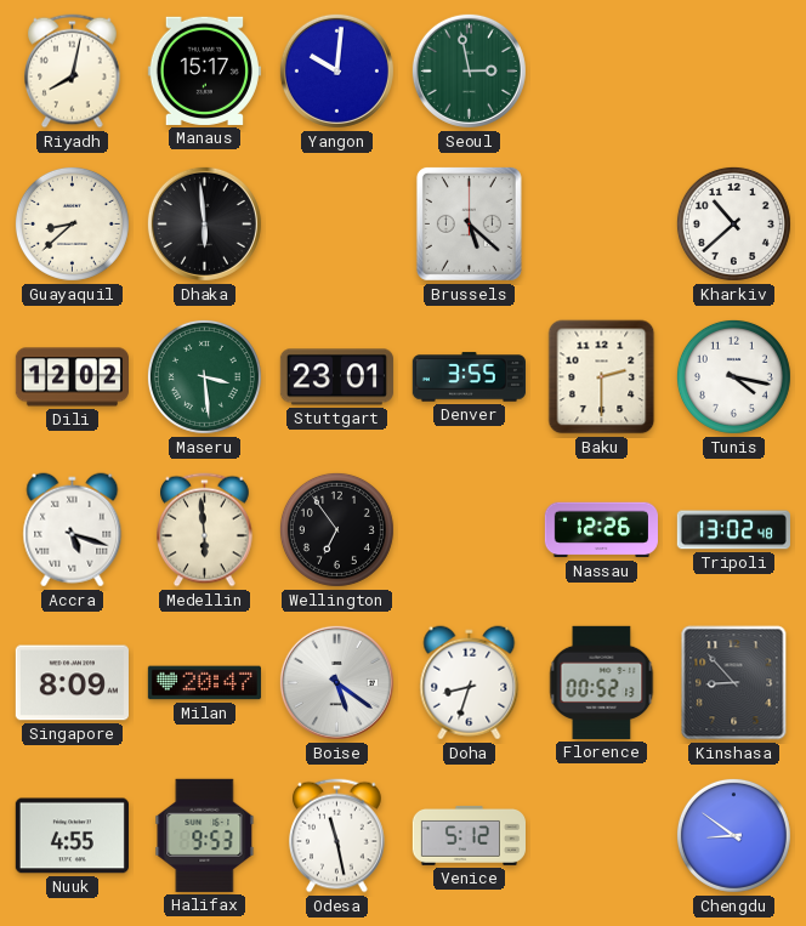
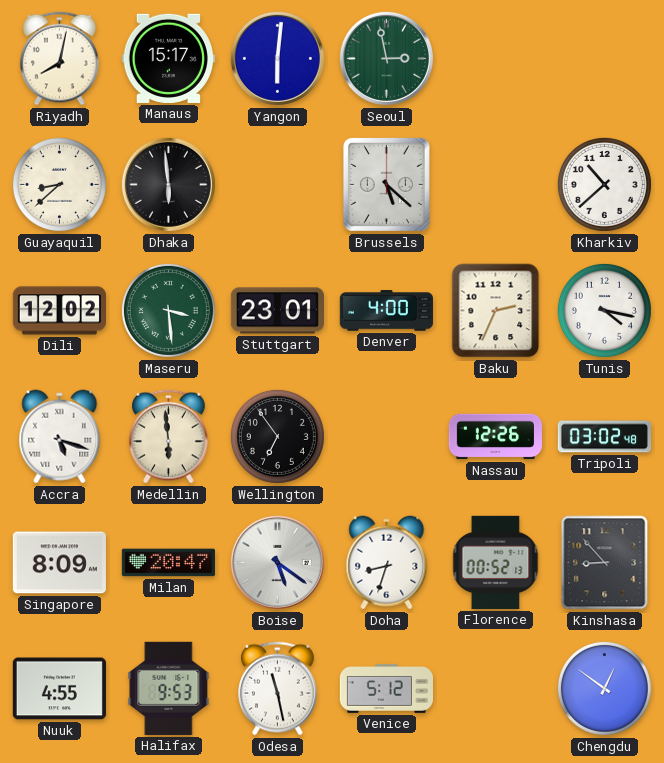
Yangon: 10:01 -> 6:01
Denver: 3:55 -> 4:00
Baku: 2:30 -> 2:34
Tripoli: 13:02 -> 03:02
Chengdu: 8:51 -> 12:51
